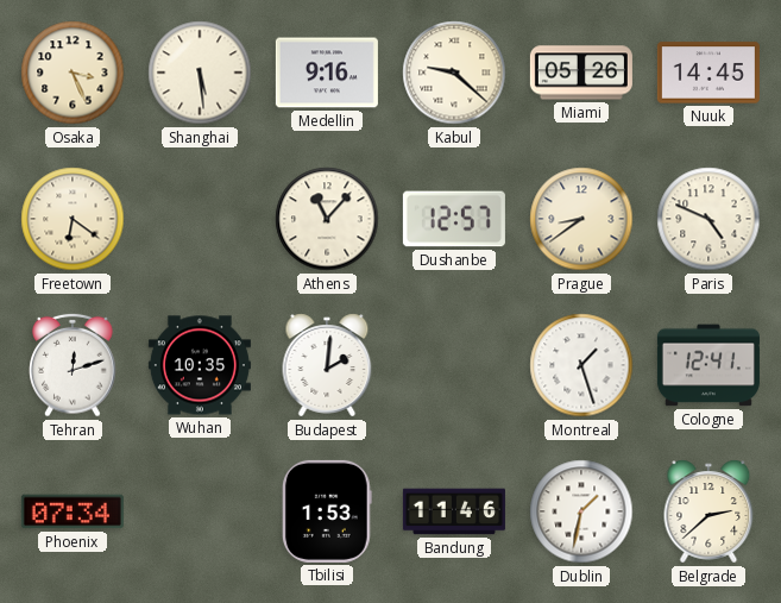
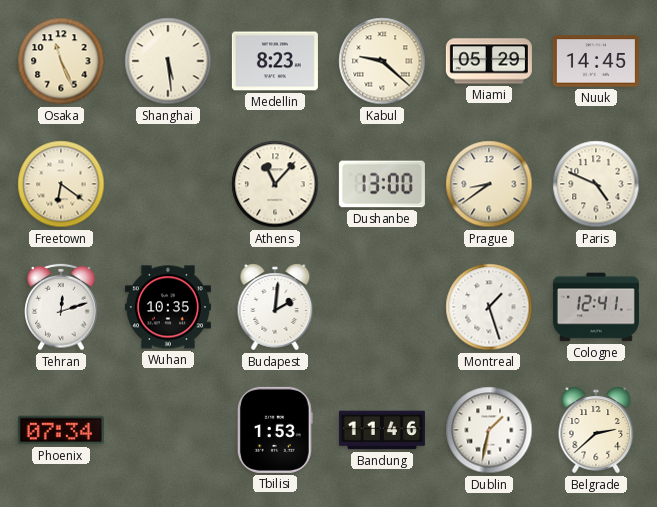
Osaka: 3:26 -> 11:26
Medellin: 9:16 -> 8:23
Miami: 05:26 -> 05:29
Dushanbe: 12:57 -> 13:00
